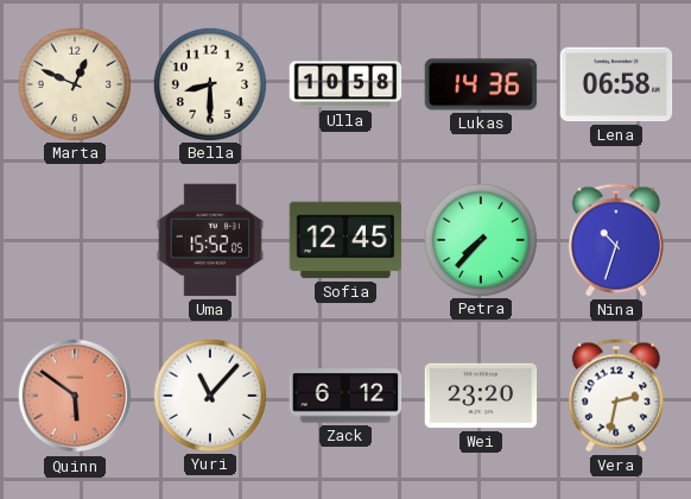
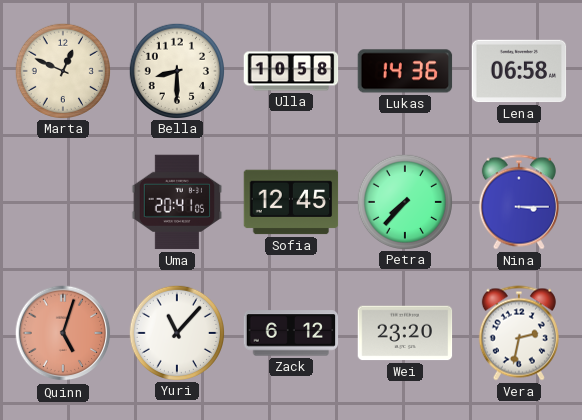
Uma: 15:52 -> 20:41
Nina: 10:33 -> 3:15
Quinn: 5:51 -> 5:03
